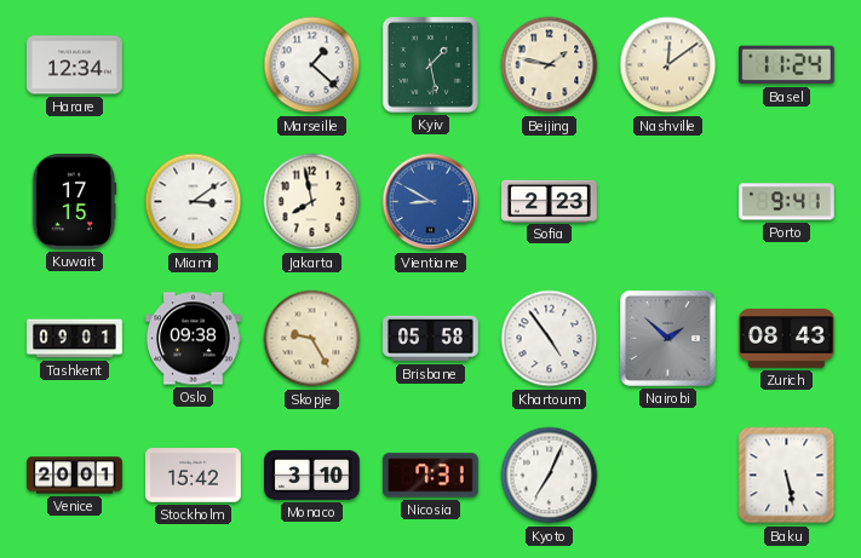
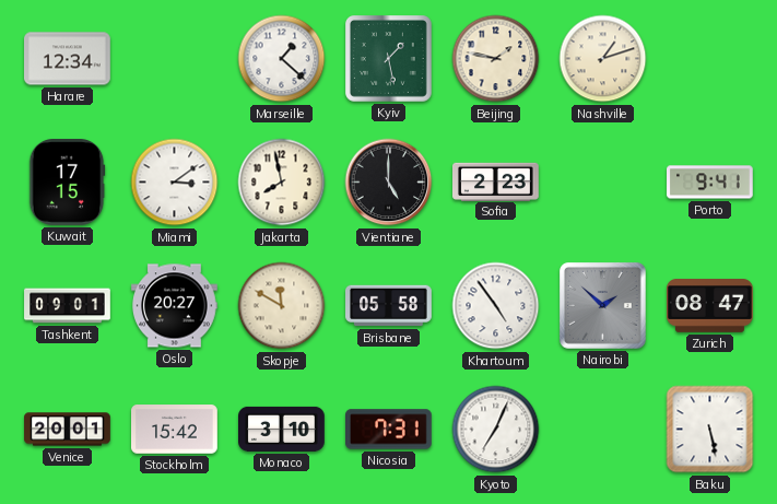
Nashville: 12:09 -> 1:12
Basel: 11:24 -> none
Vientiane: 8:50 -> 5:00
Vientiane dial: blue -> black
Oslo: 09:38 -> 20:27
Skopje: 9:25 -> 11:50
Zurich: 08:43 -> 08:47
